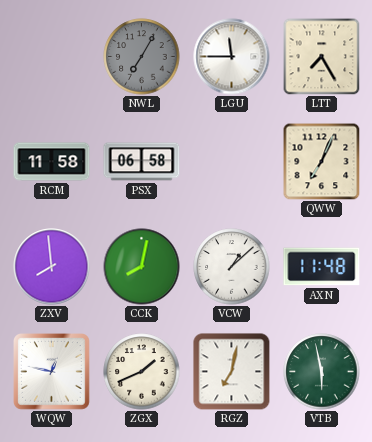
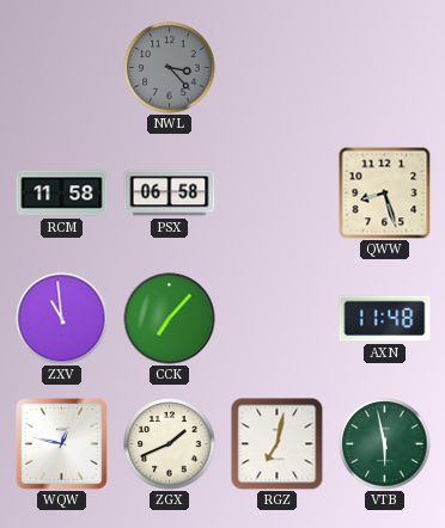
NWL: 7:05 -> 3:23
LGU: 11:45 -> none
LTT: 7:25 -> none
QWW: 7:04 -> 8:27
ZXV: 7:59 -> 10:59
CCK: 8:02 -> 7:07
VCW: 1:08 -> none
